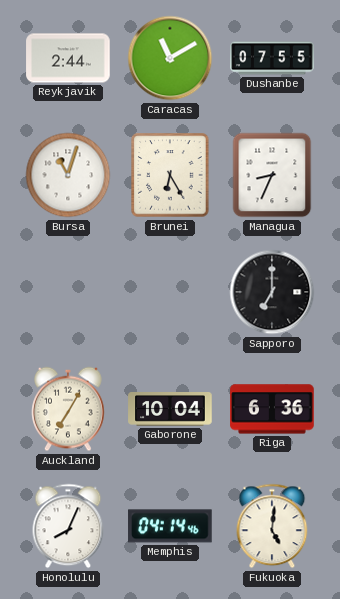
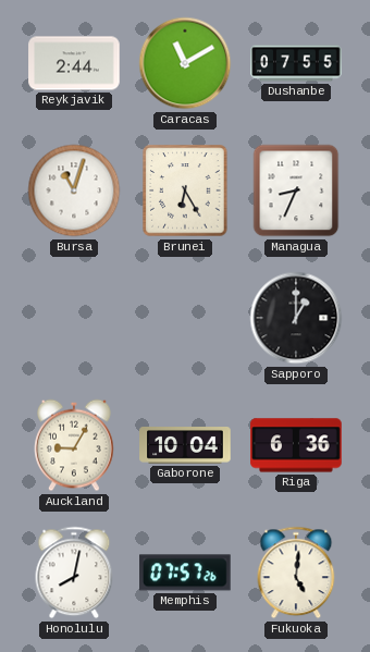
Sapporo: 7:00 -> 1:00
Auckland: 7:05 -> 9:05
Honolulu: 8:04 -> 8:02
Memphis: 04:14 -> 07:57
